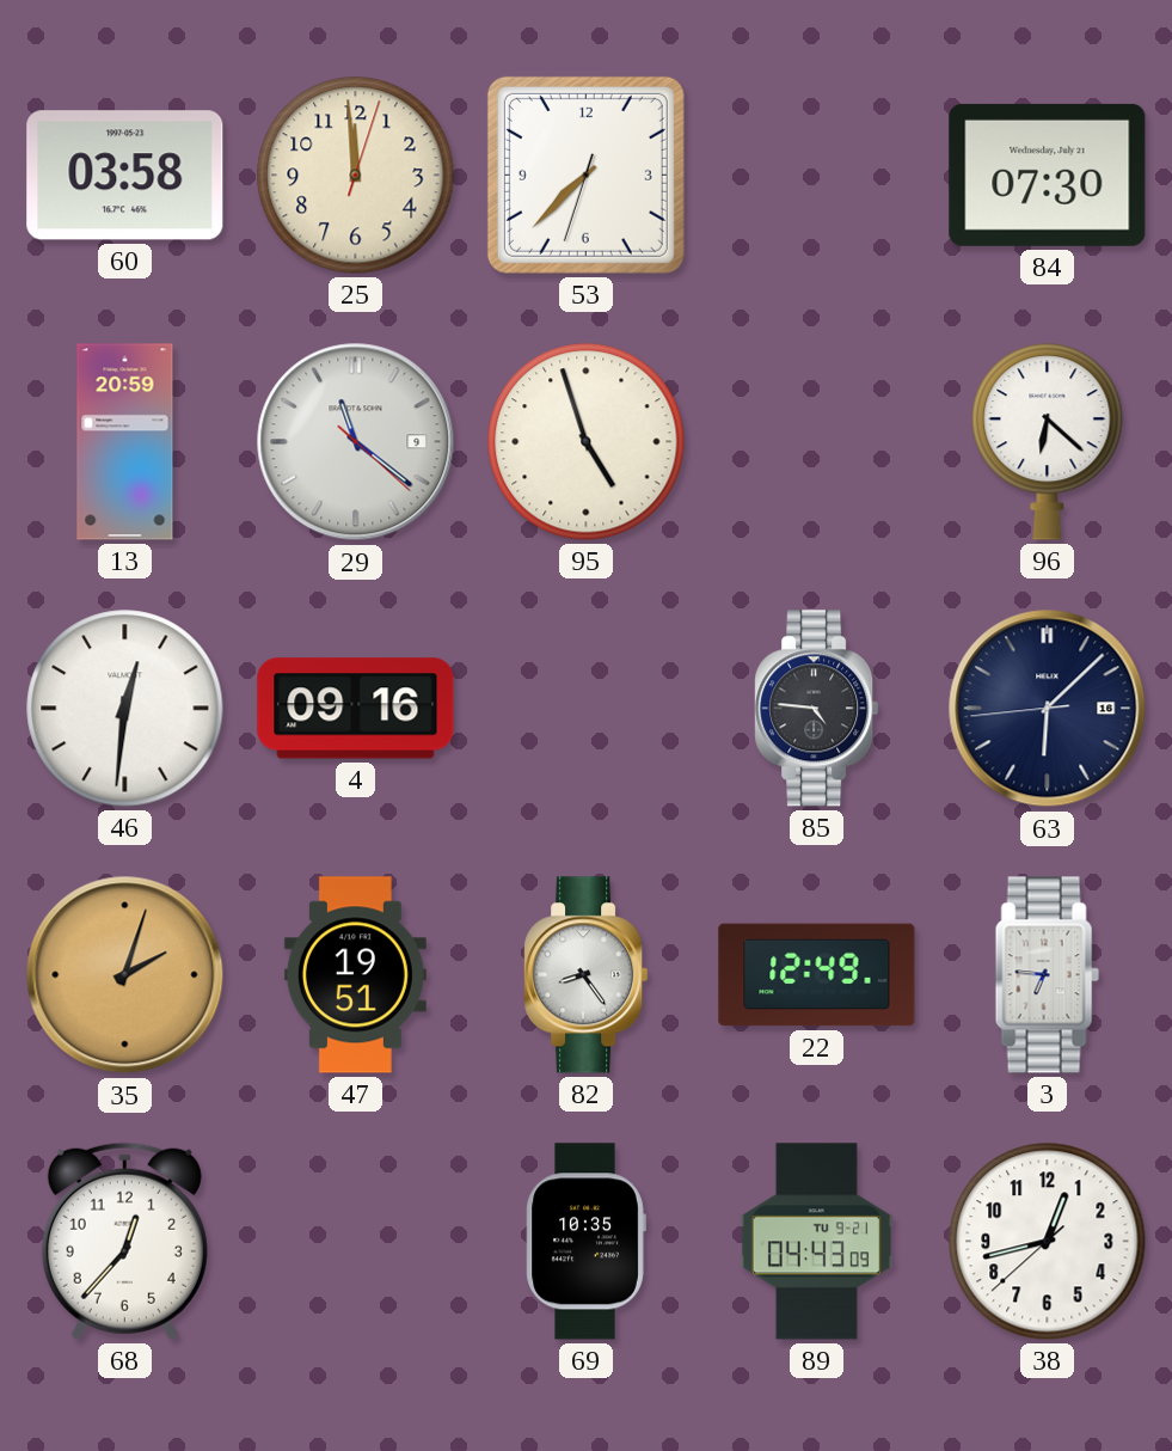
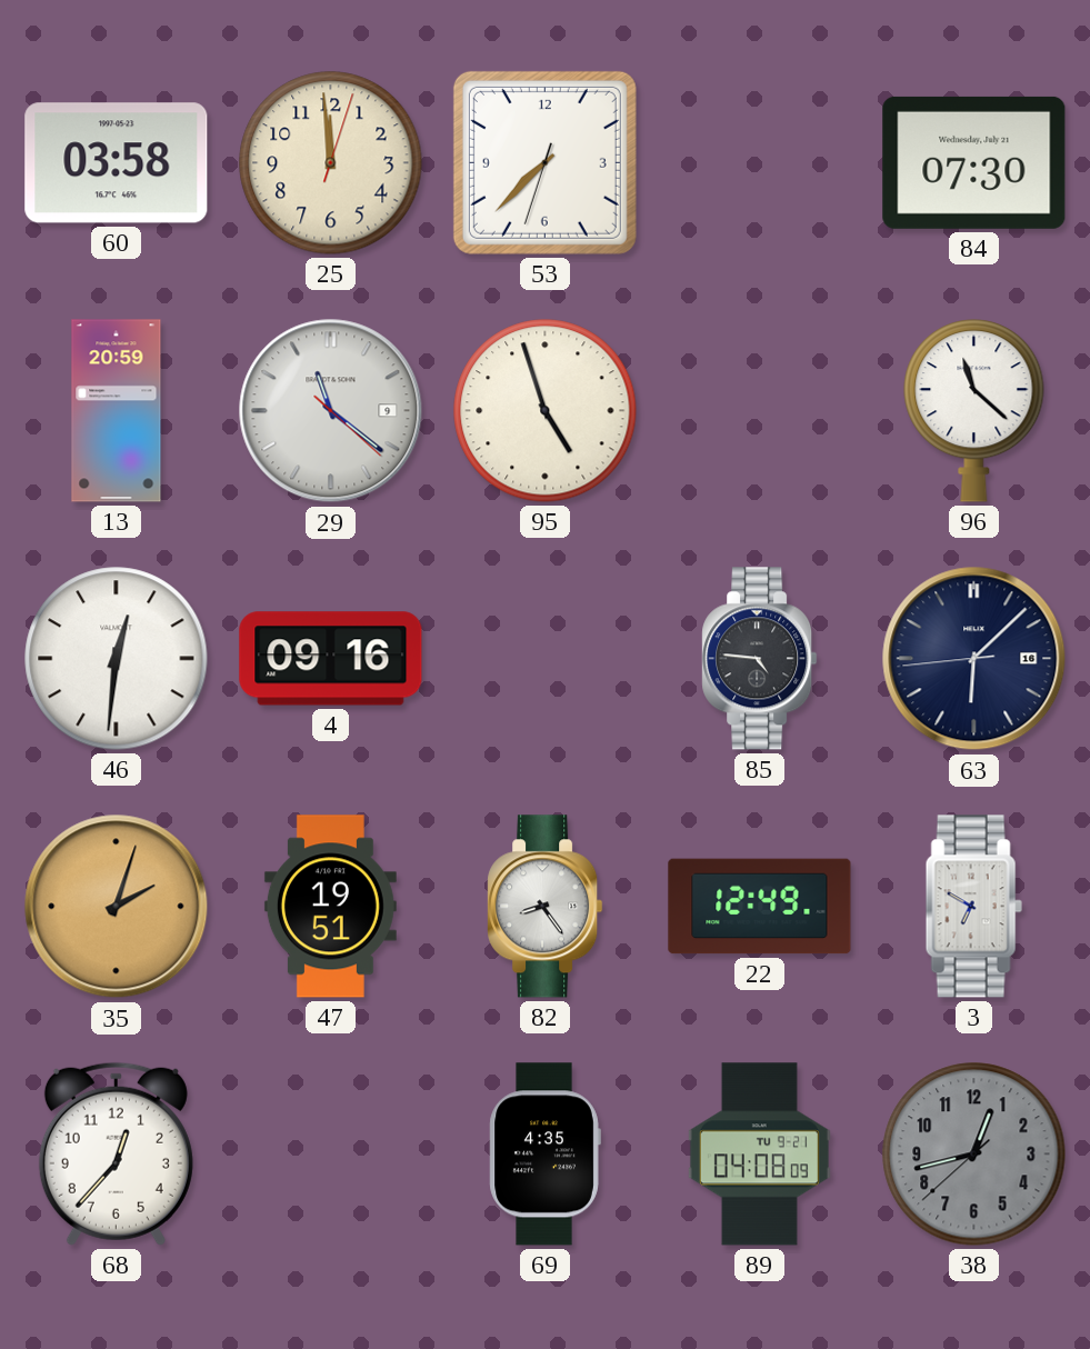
96: 6:22 -> 11:22
3: 6:46 -> 6:50
69: 10:35 -> 4:35
89: 04:43 -> 04:08
38 dial: white -> grey
